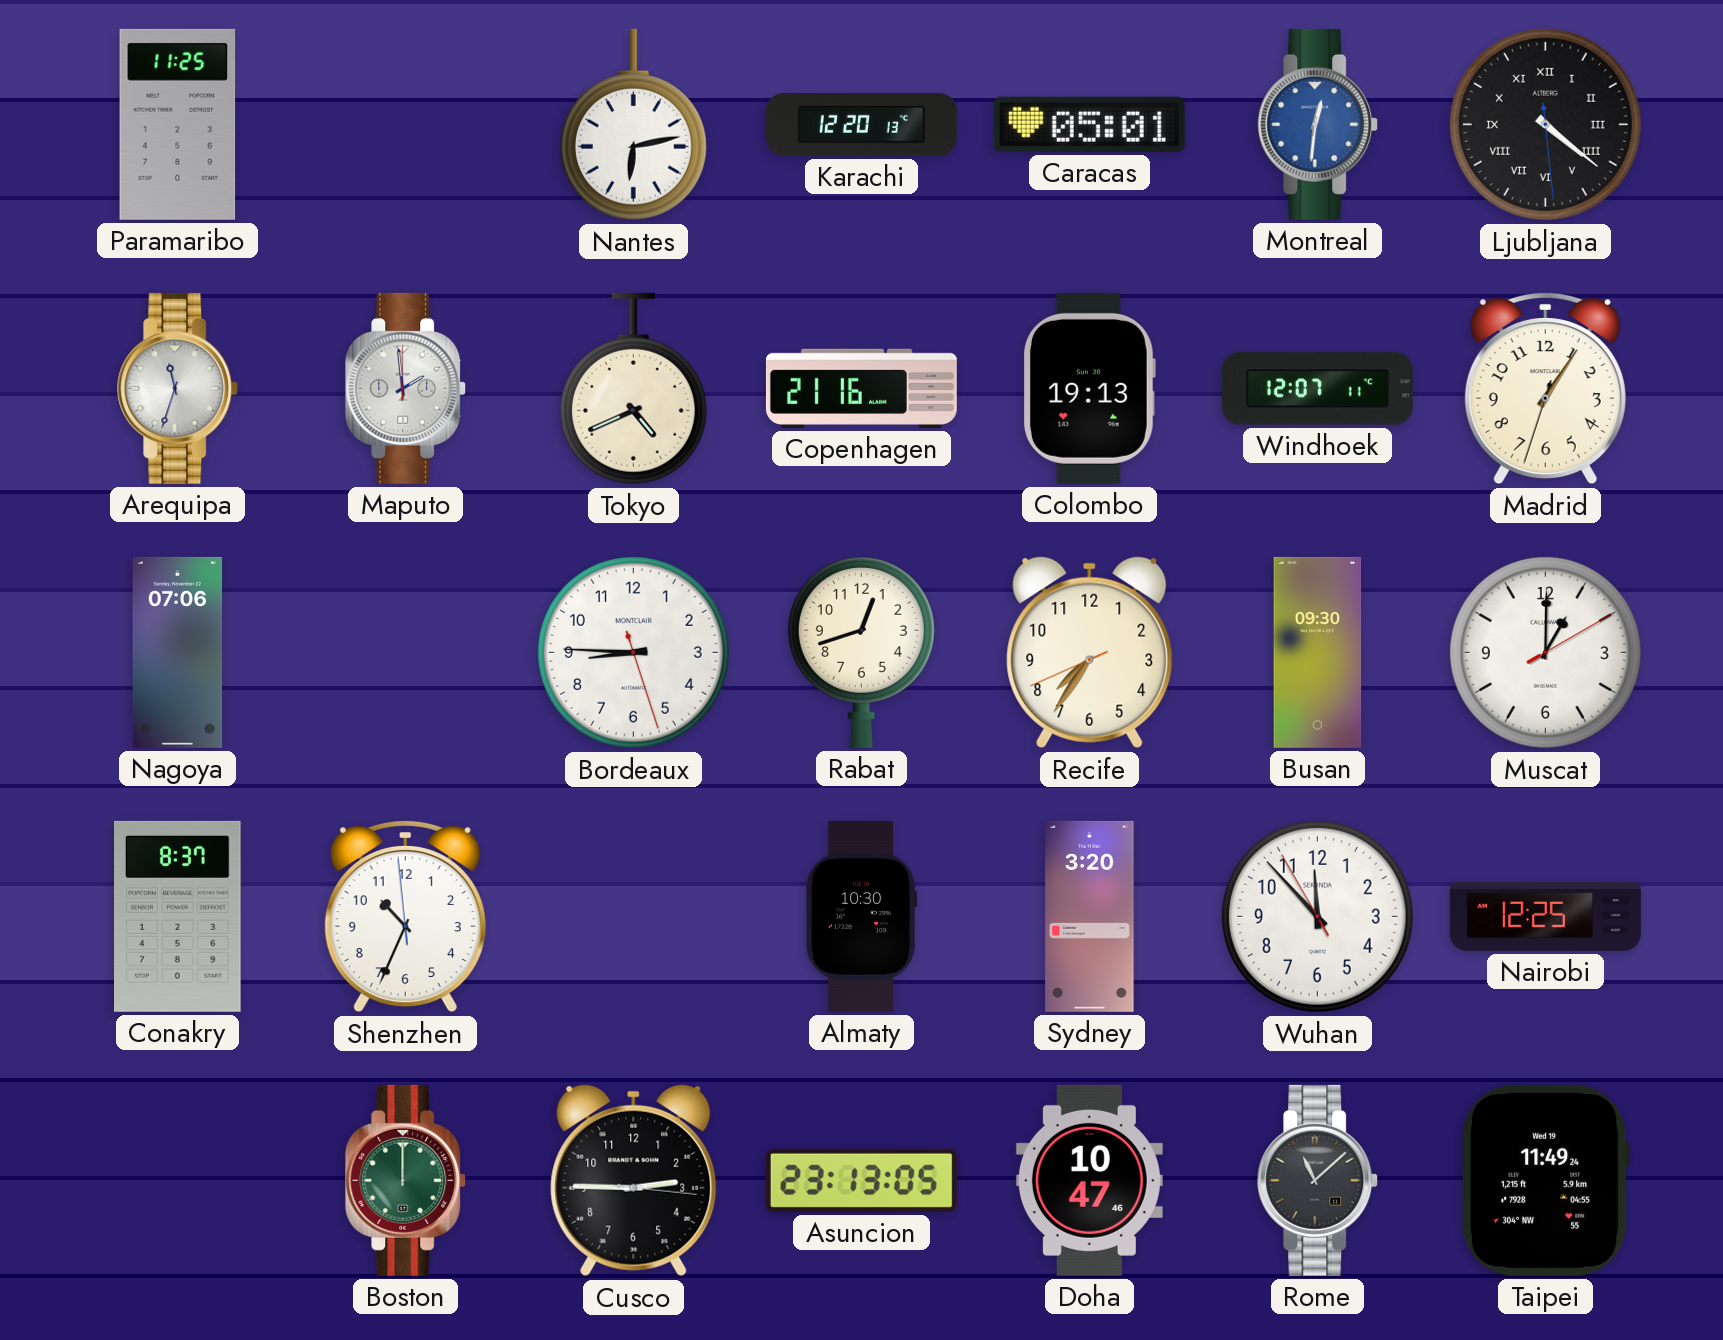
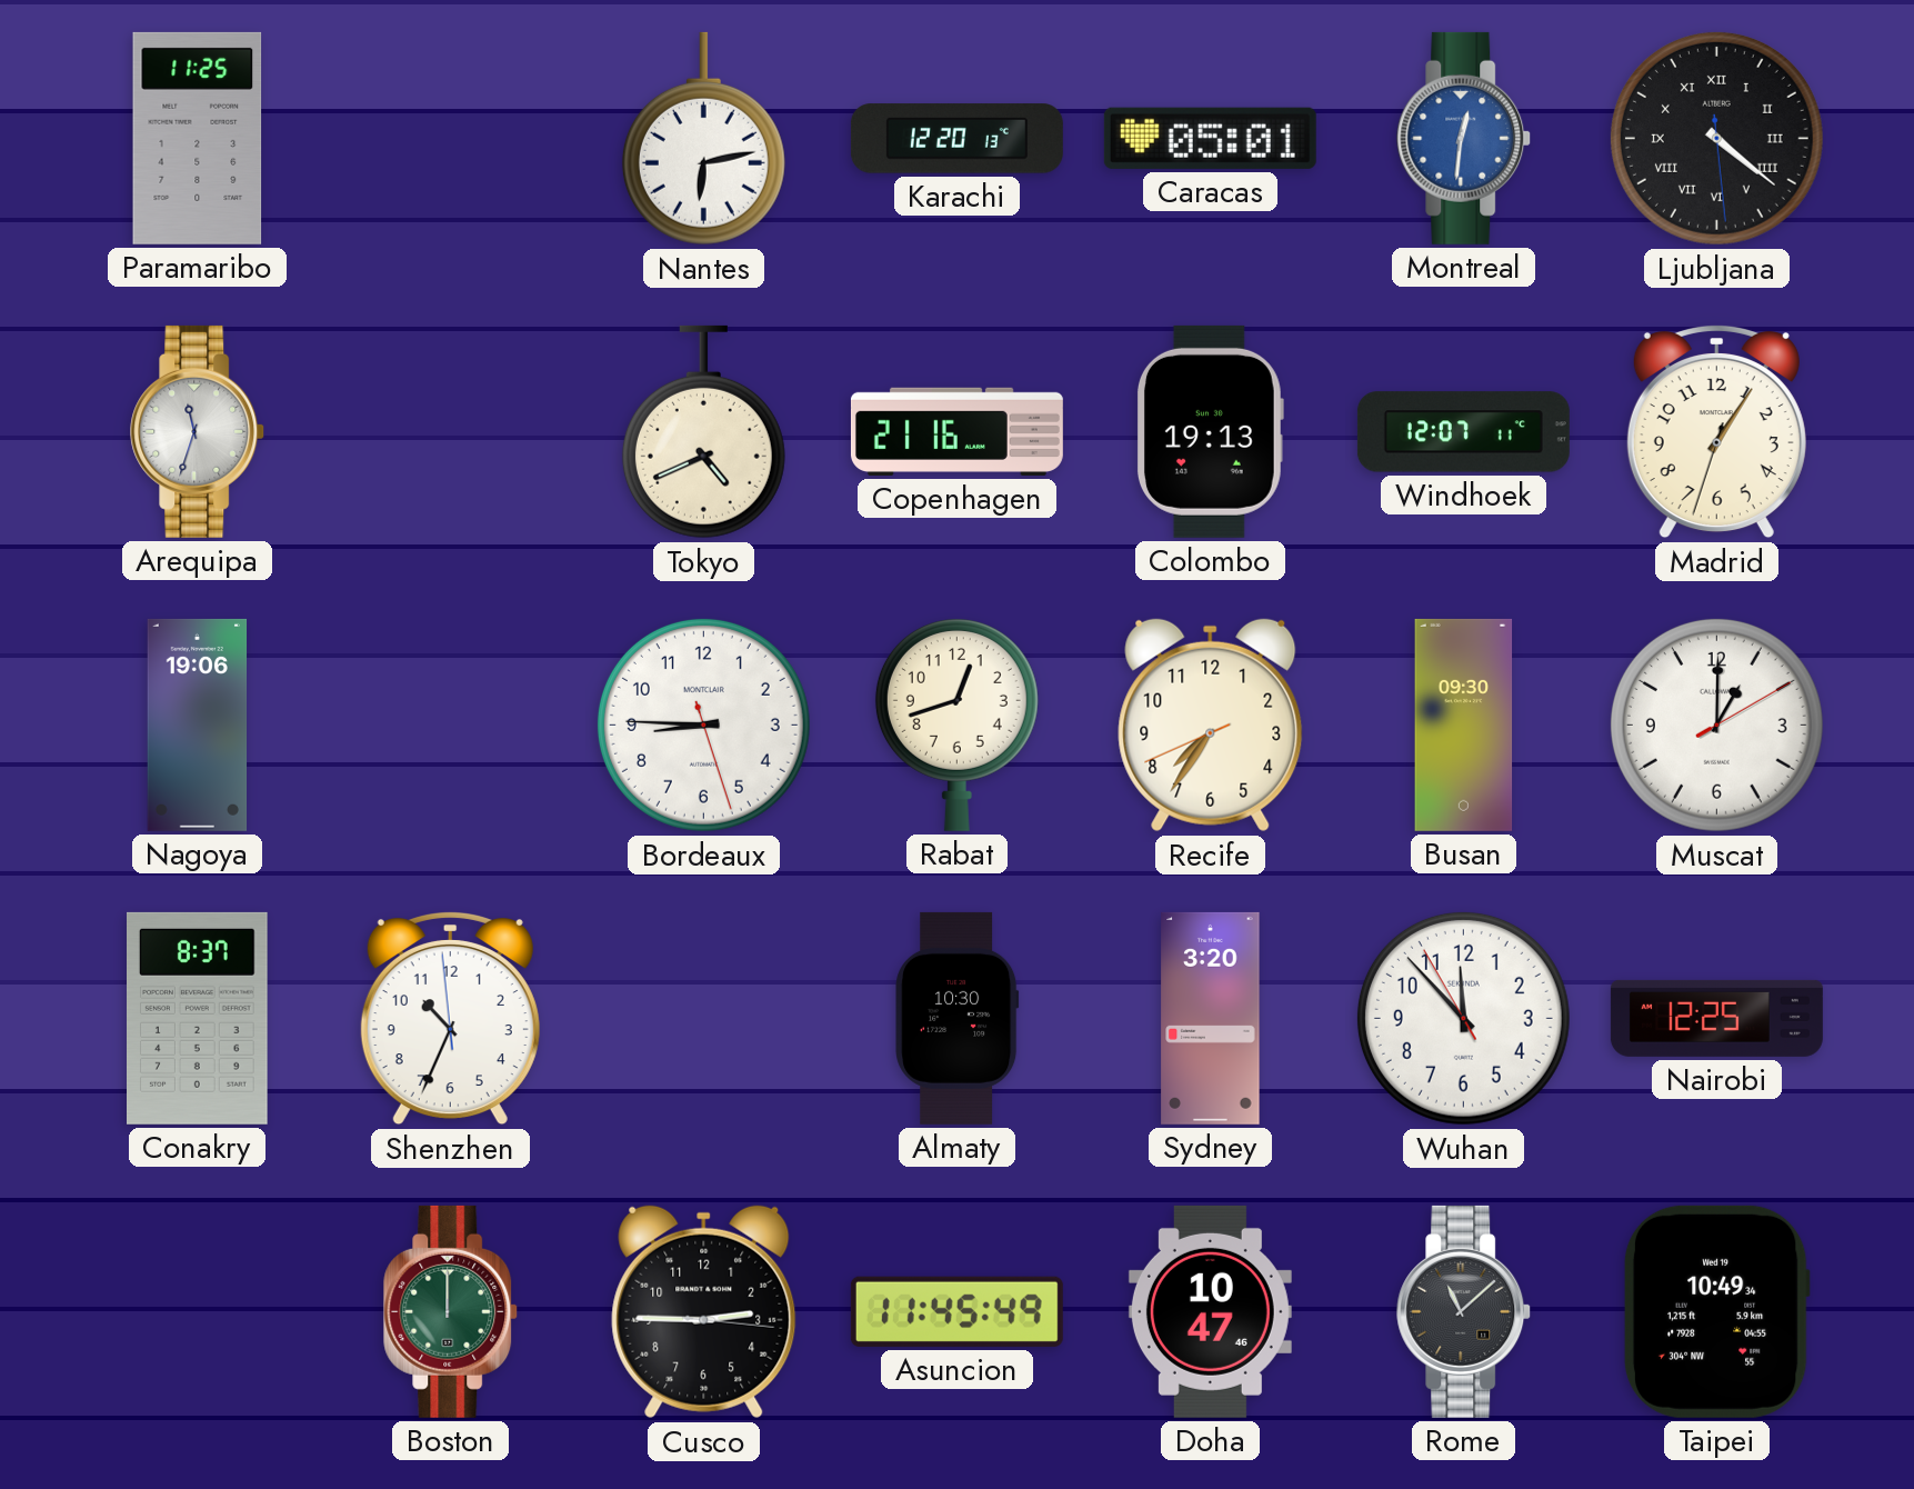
Maputo: 1:59 -> none
Nagoya: 07:06 -> 19:06
Asuncion: 23:13 -> 11:45
Taipei: 11:49 -> 10:49
